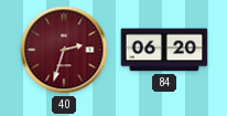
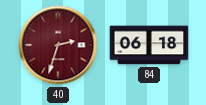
84: 06:20 -> 06:18
